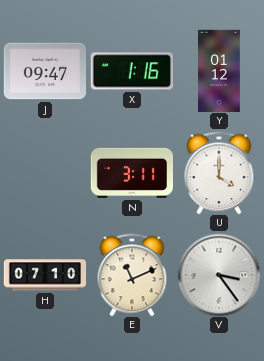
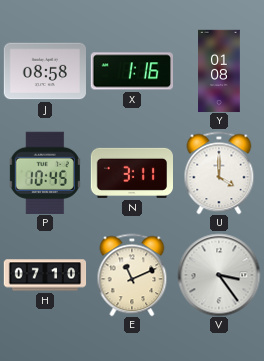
J: 09:47 -> 08:58
Y: 01:12 -> 01:08
P: none -> 10:45
